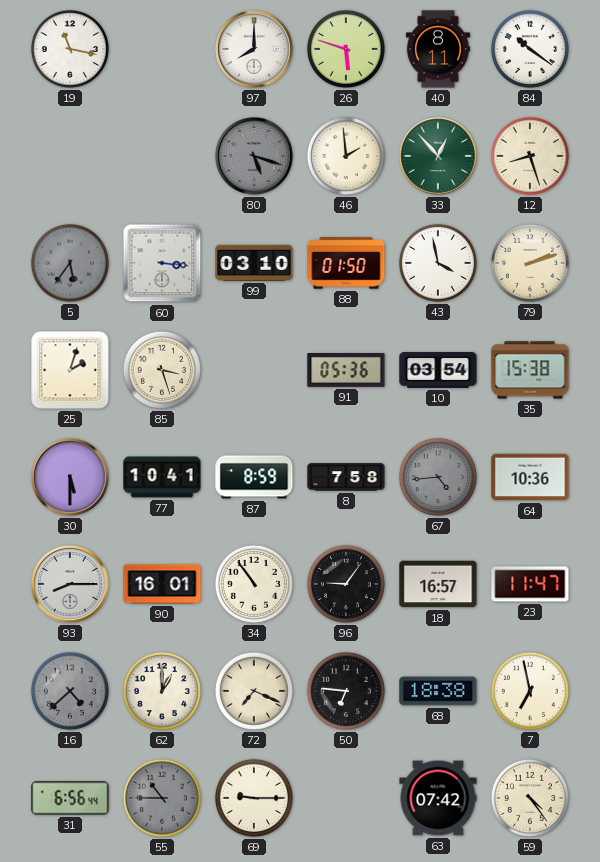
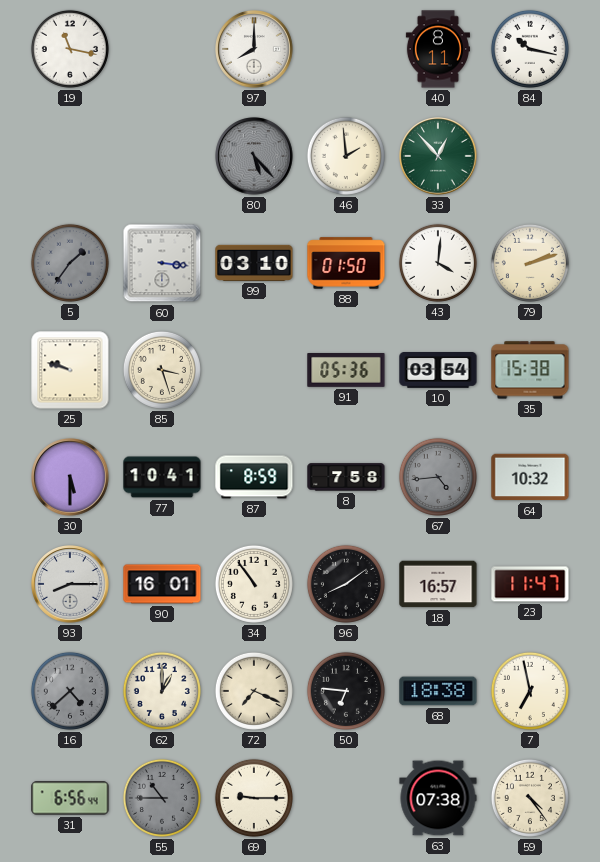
26: 5:48 -> none
84: 10:21 -> 10:17
80: 5:18 -> 5:23
12: 8:27 -> none
5: 5:36 -> 1:36
43: 3:58 -> 4:01
25: 2:03 -> 9:48
64: 10:36 -> 10:32
96: 9:06 -> 8:09
63: 07:42 -> 07:38
